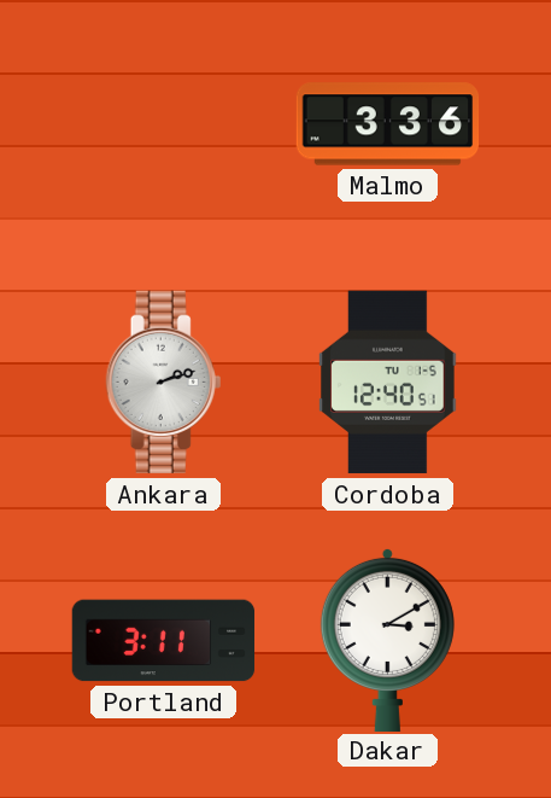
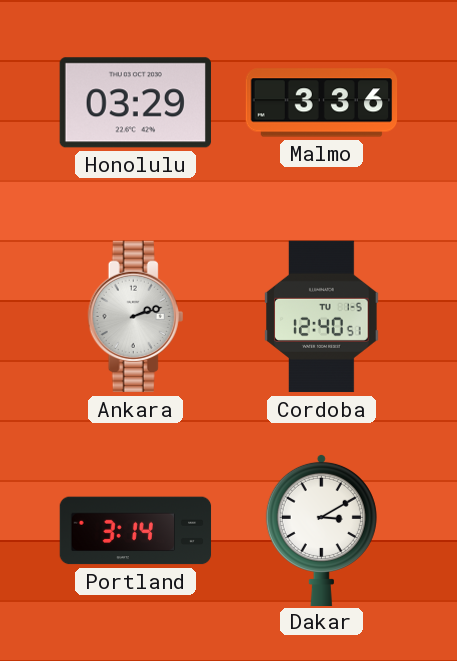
Honolulu: none -> 03:29
Portland: 3:11 -> 3:14
